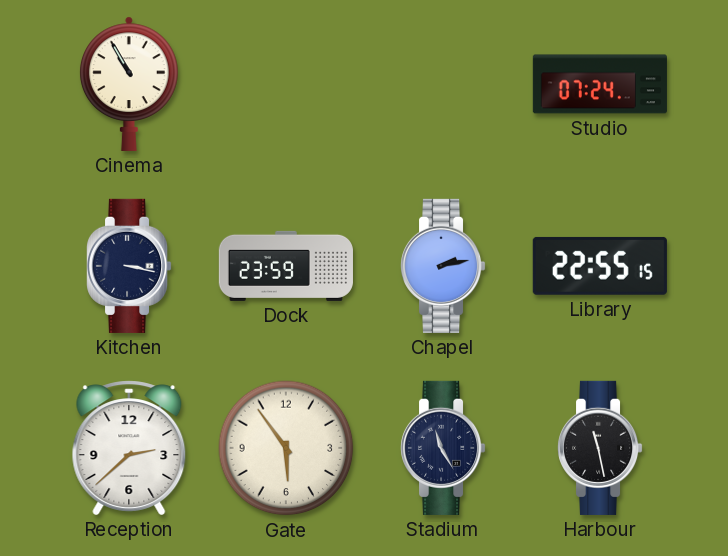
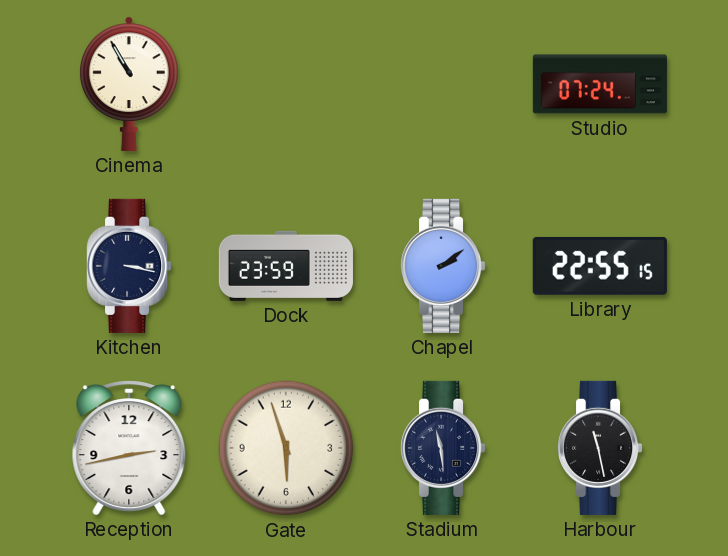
Chapel: 2:13 -> 2:09
Reception: 2:38 -> 2:43
Gate: 5:54 -> 5:57
Stadium: 11:25 -> 11:29
